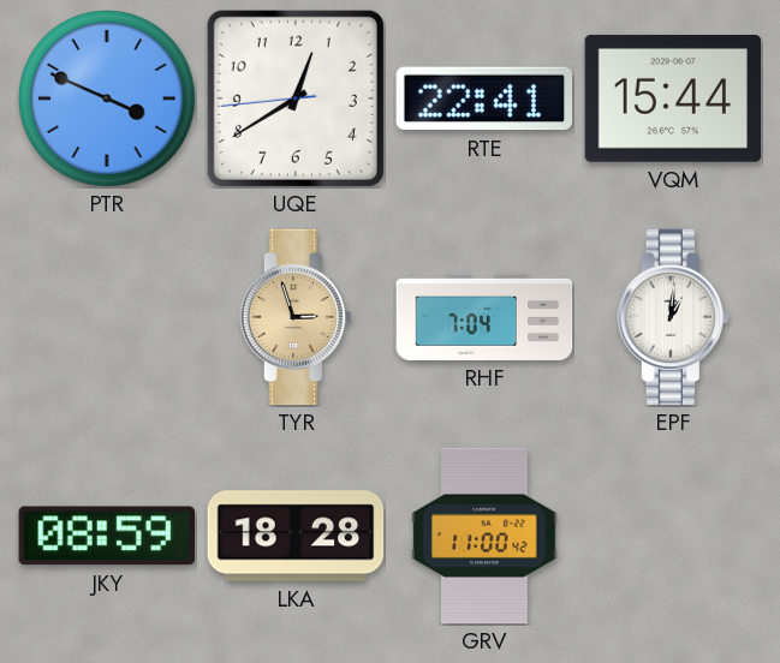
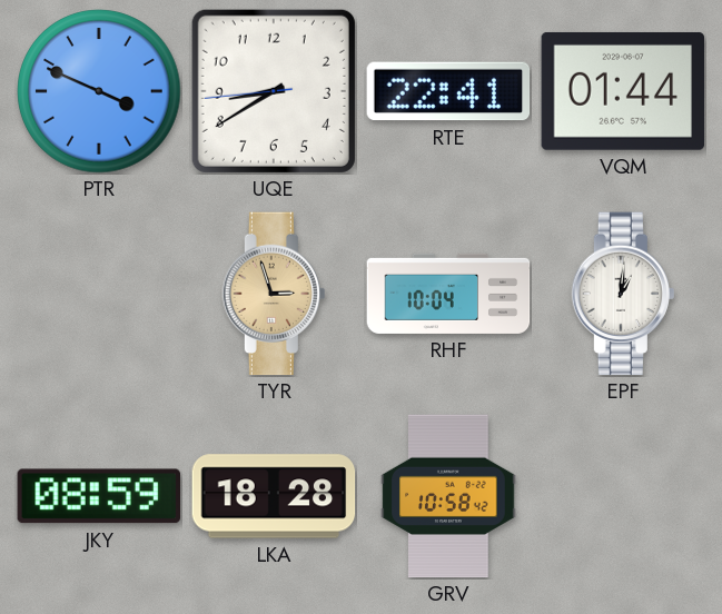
UQE: 12:39 -> 8:39
VQM: 15:44 -> 01:44
RHF: 7:04 -> 10:04
GRV: 11:00 -> 10:58
